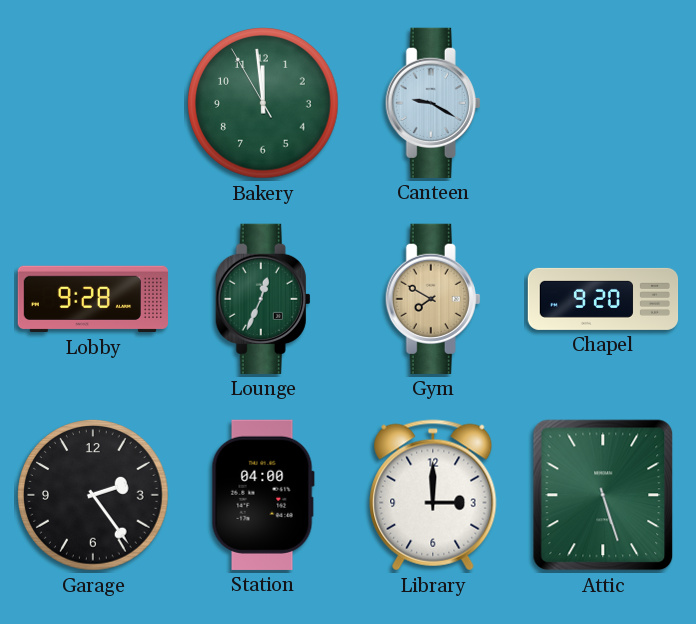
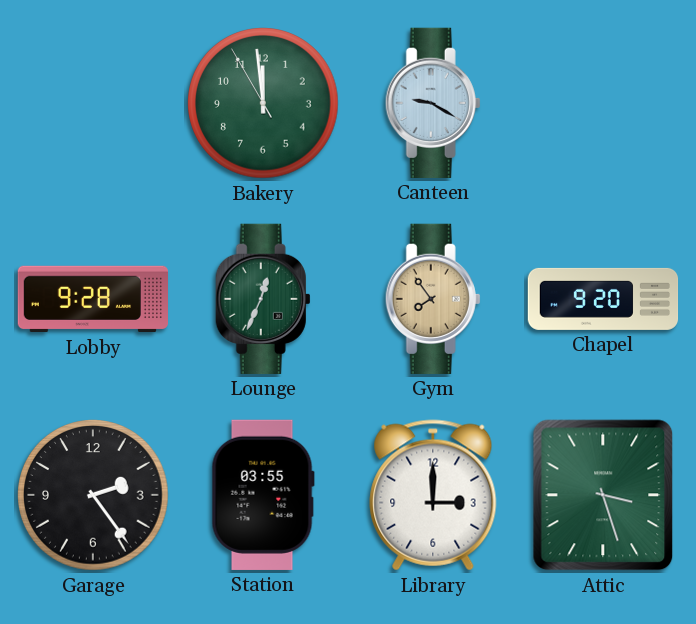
Gym: 7:50 -> 7:54
Station: 04:00 -> 03:55
Attic: 5:27 -> 3:27
